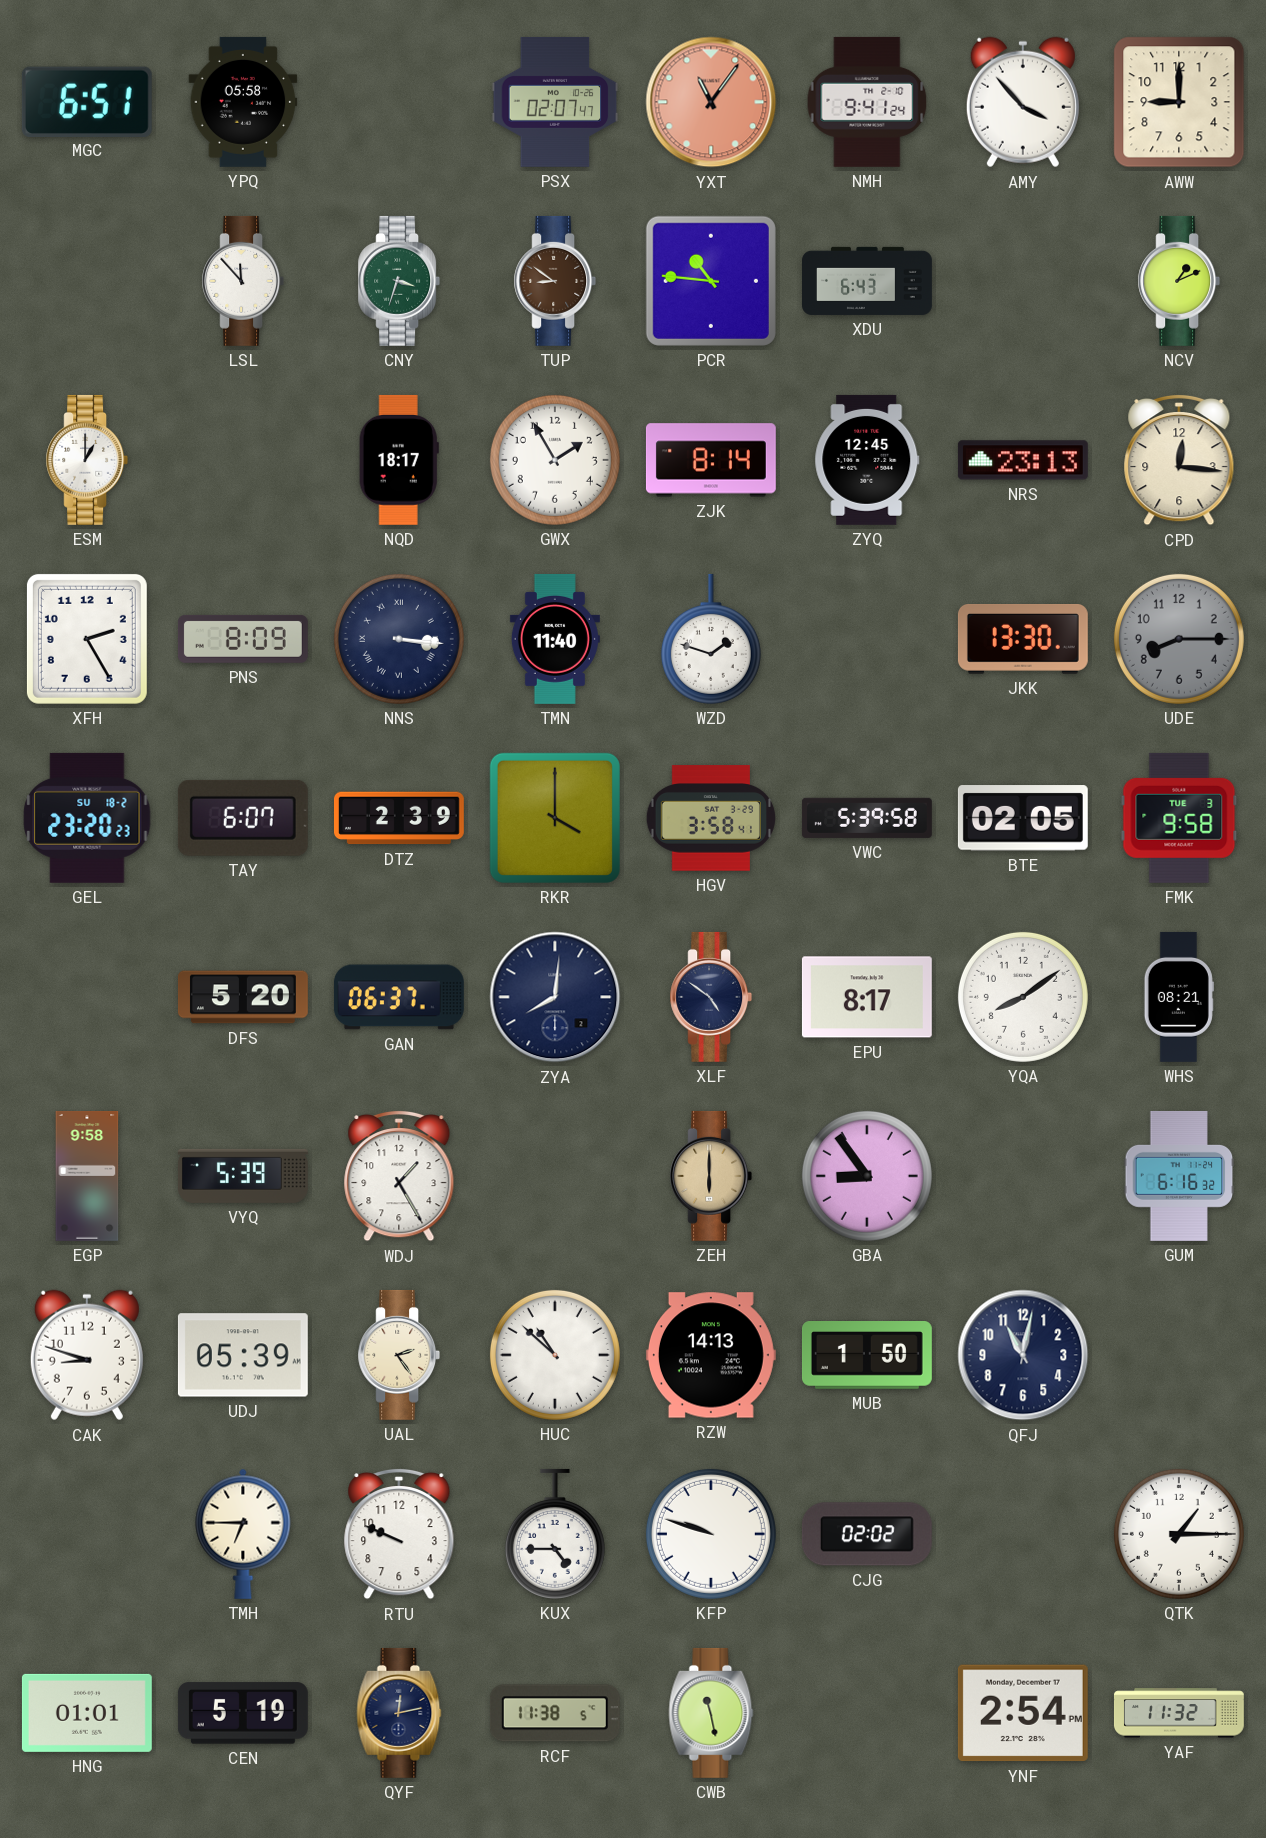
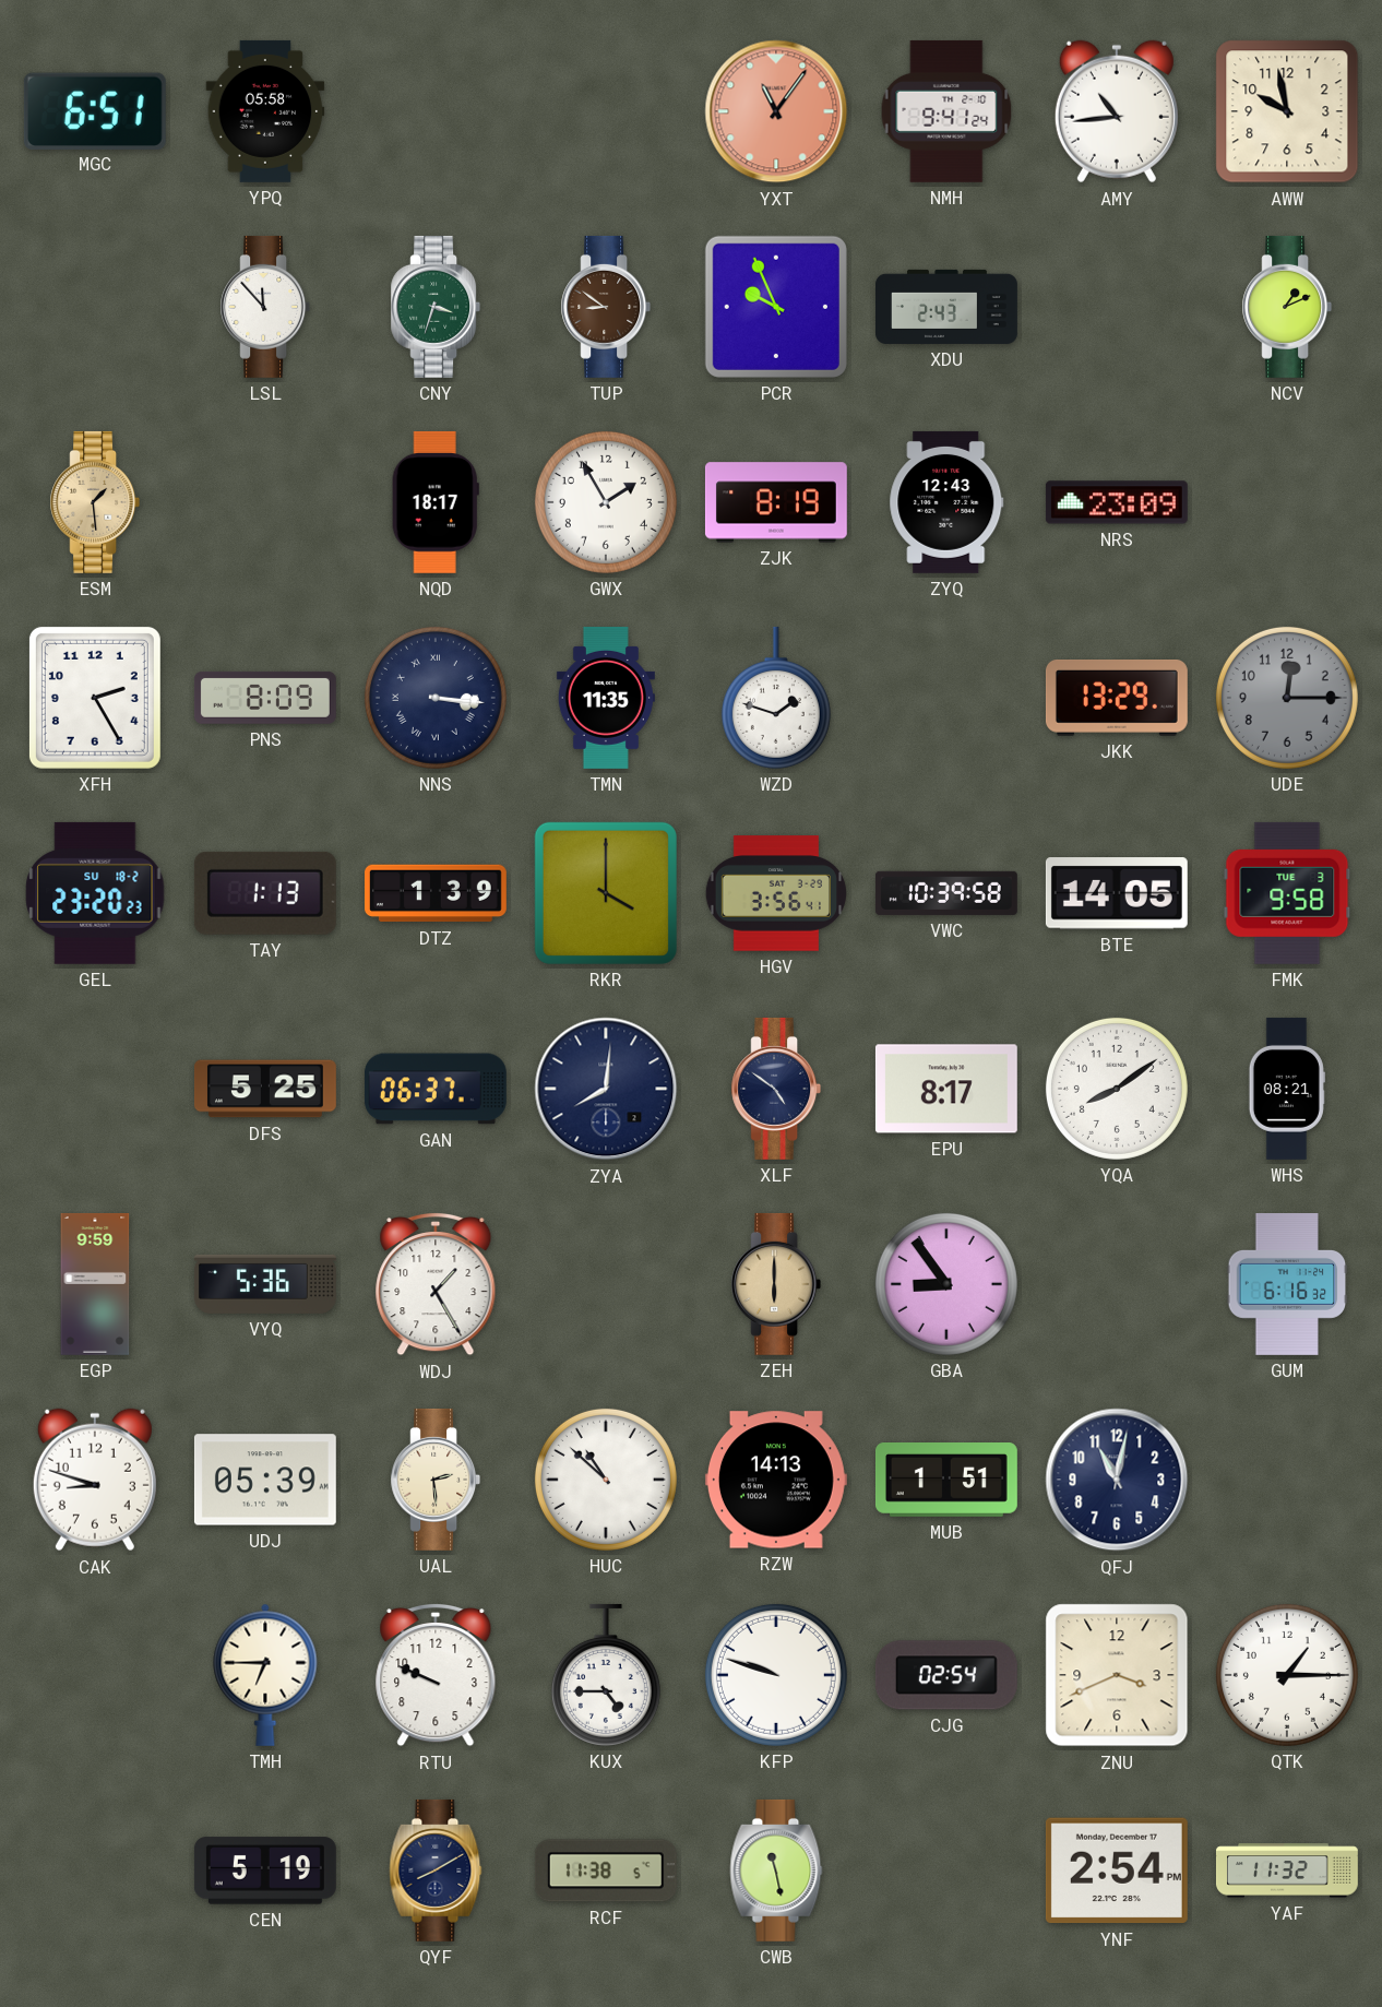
PSX: 02:07 -> none
AMY: 3:53 -> 10:44
AWW: 9:00 -> 9:58
PCR: 10:46 -> 9:56
XDU: 6:43 -> 2:43
ESM: 1:00 -> 1:29
ESM dial: white -> champagne
ZJK: 8:14 -> 8:19
ZYQ: 12:45 -> 12:43
NRS: 23:13 -> 23:09
CPD: 12:16 -> none
TMN: 11:40 -> 11:35
JKK: 13:30 -> 13:29
UDE: 8:15 -> 12:15
TAY: 6:07 -> 1:13
DTZ: 2:39 -> 1:39
HGV: 3:58 -> 3:56
VWC: 5:39 -> 10:39
BTE: 02:05 -> 14:05
DFS: 5:20 -> 5:25
EGP: 9:58 -> 9:59
VYQ: 5:39 -> 5:36
UAL: 2:24 -> 2:29
MUB: 1:50 -> 1:51
CJG: 02:02 -> 02:54
ZNU: none -> 3:41
HNG: 01:01 -> none
QYF: 12:13 -> 8:10
